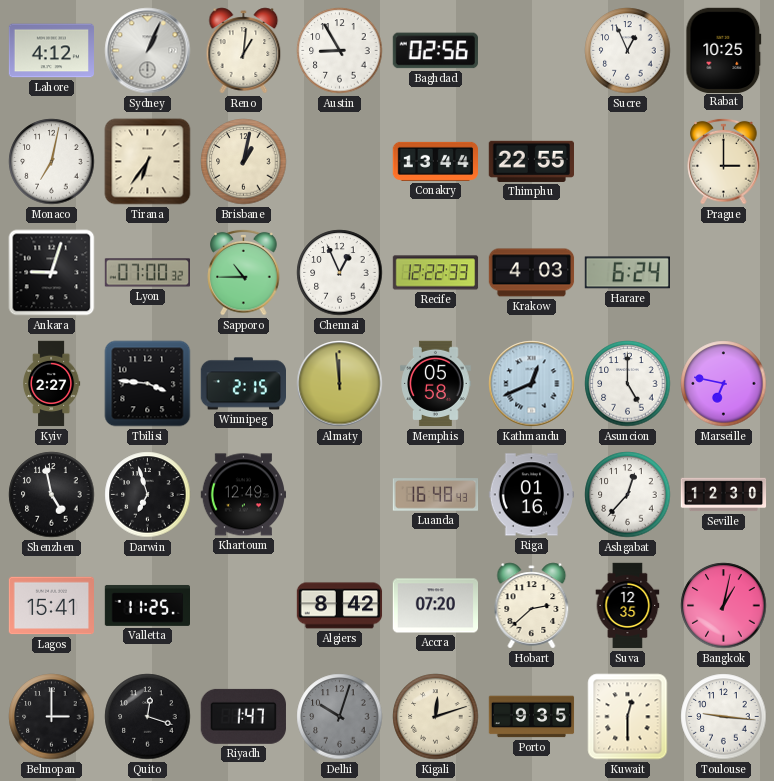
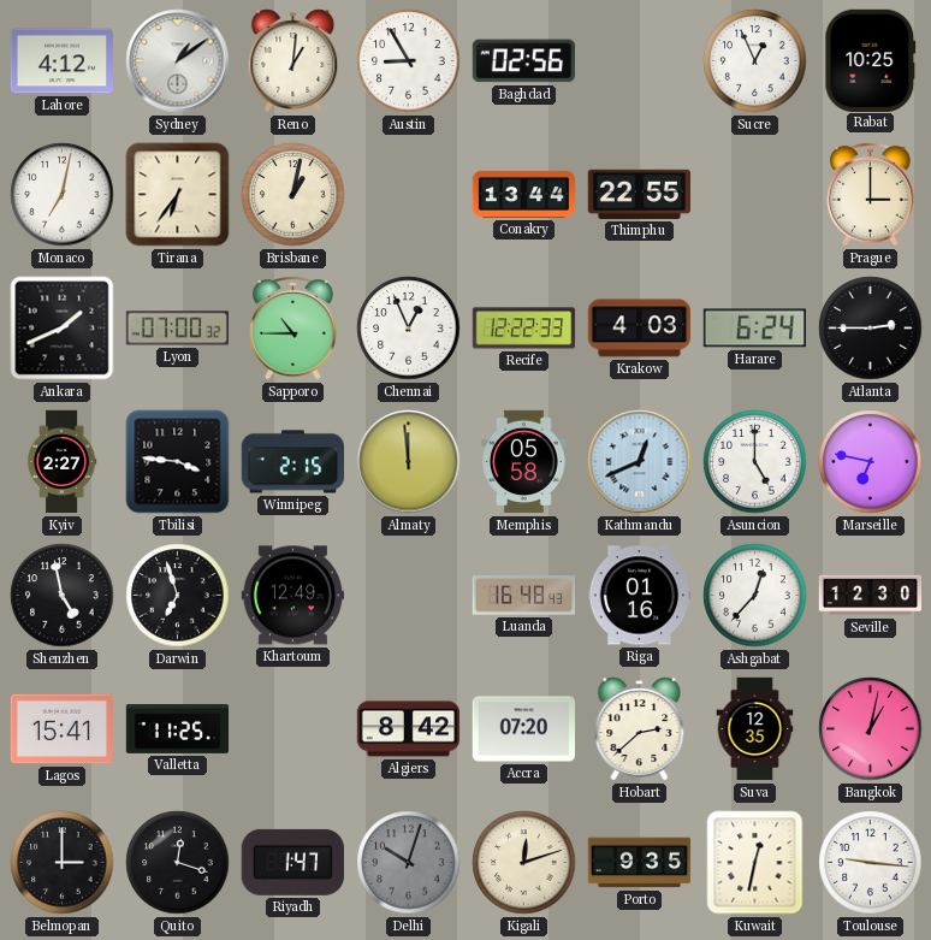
Sydney: 1:04 -> 1:09
Ankara: 9:03 -> 1:41
Atlanta: none -> 2:45
Kuwait: 12:30 -> 12:32
